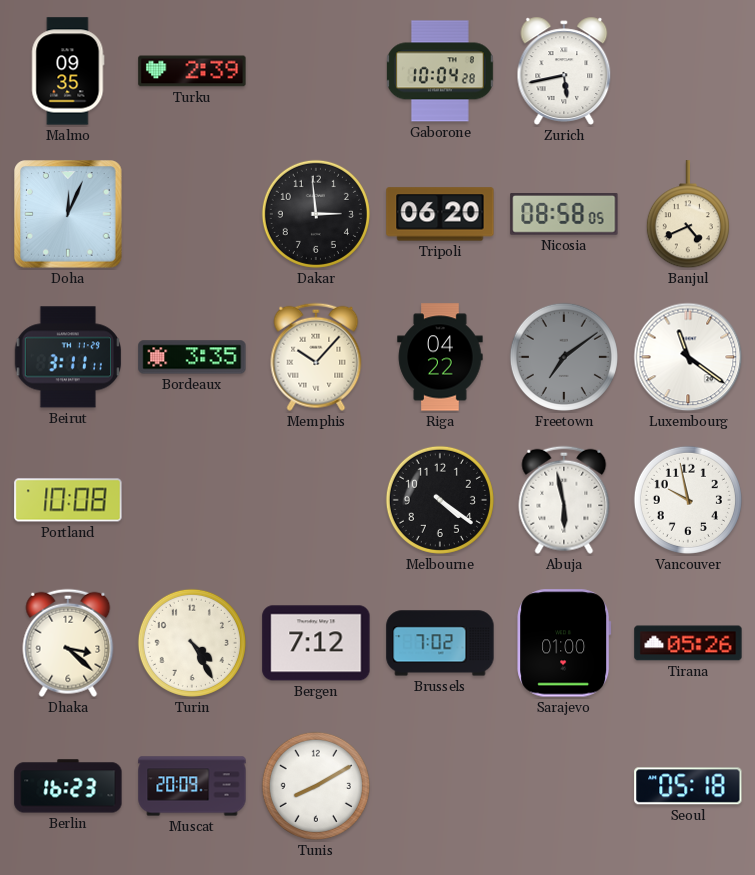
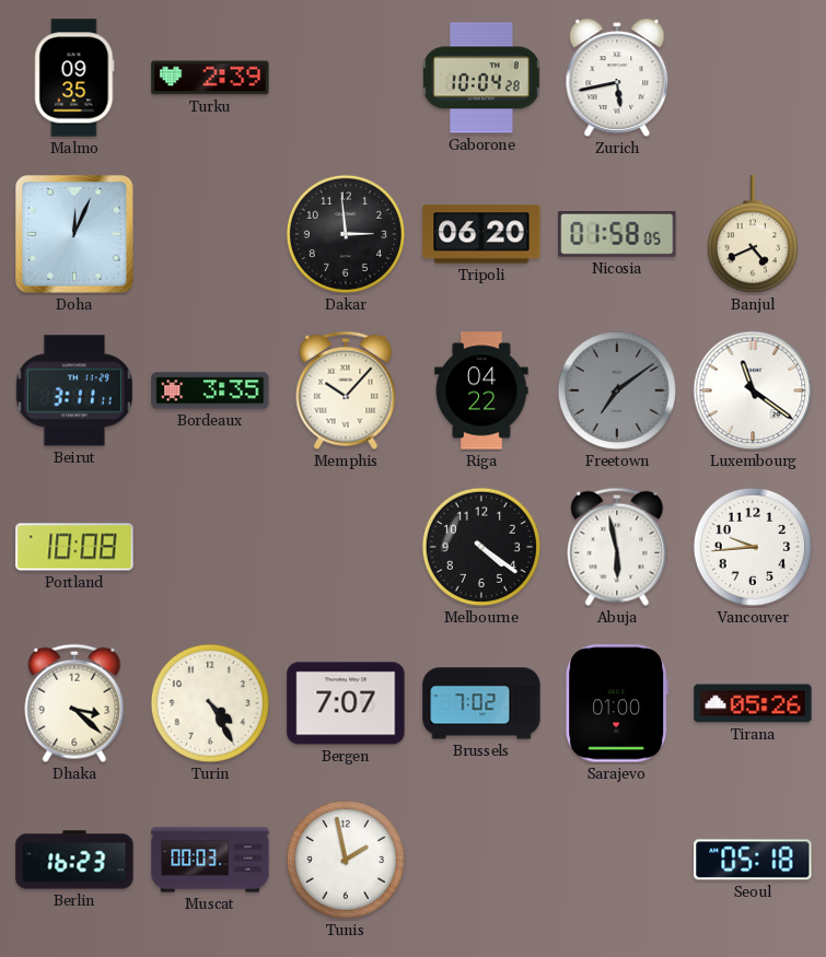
Nicosia: 08:58 -> 01:58
Vancouver: 9:58 -> 9:44
Bergen: 7:12 -> 7:07
Muscat: 20:09 -> 00:03
Tunis: 8:10 -> 1:58
